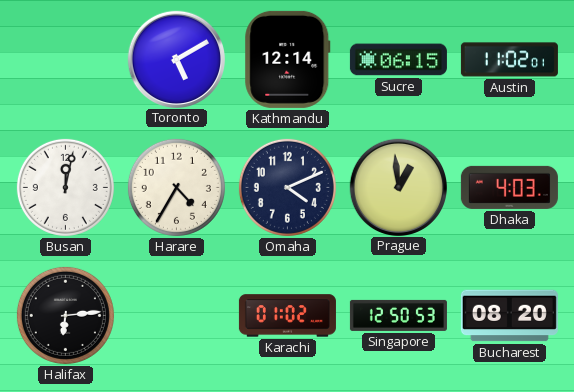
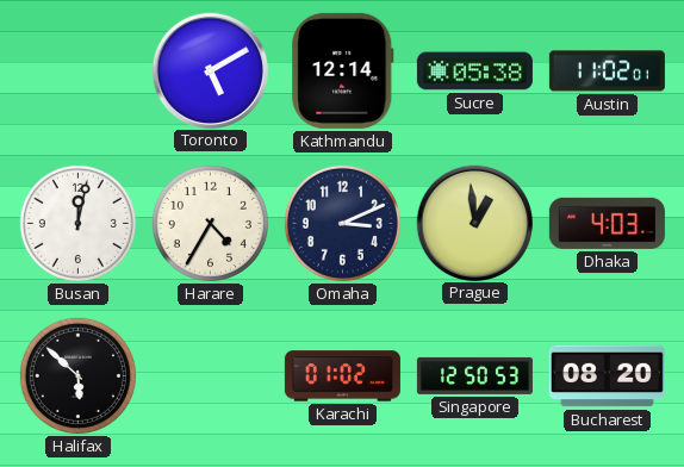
Sucre: 06:15 -> 05:38
Omaha: 4:11 -> 3:11
Halifax: 6:14 -> 5:52
